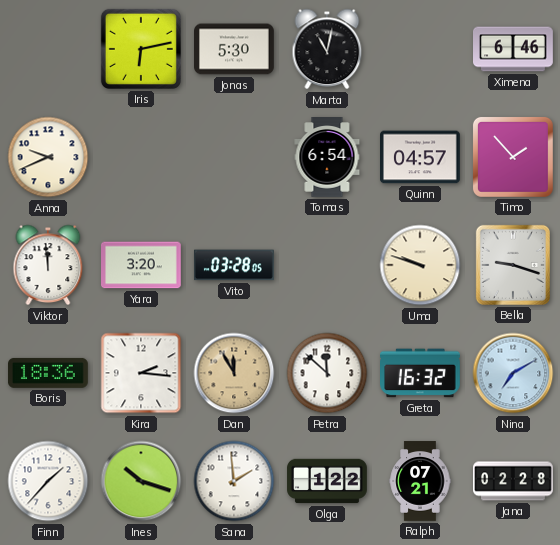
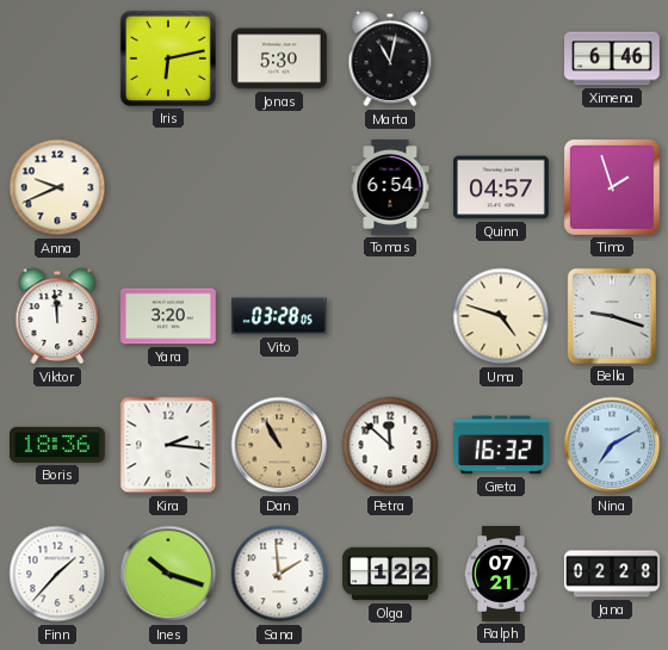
Timo: 1:53 -> 1:57
Uma: 9:48 -> 4:48
Dan: 11:55 -> 10:55
